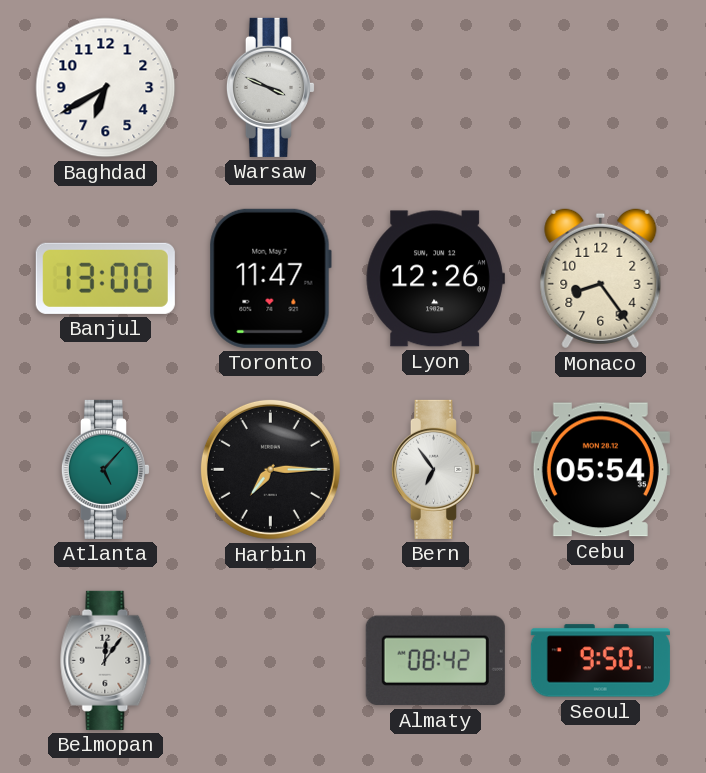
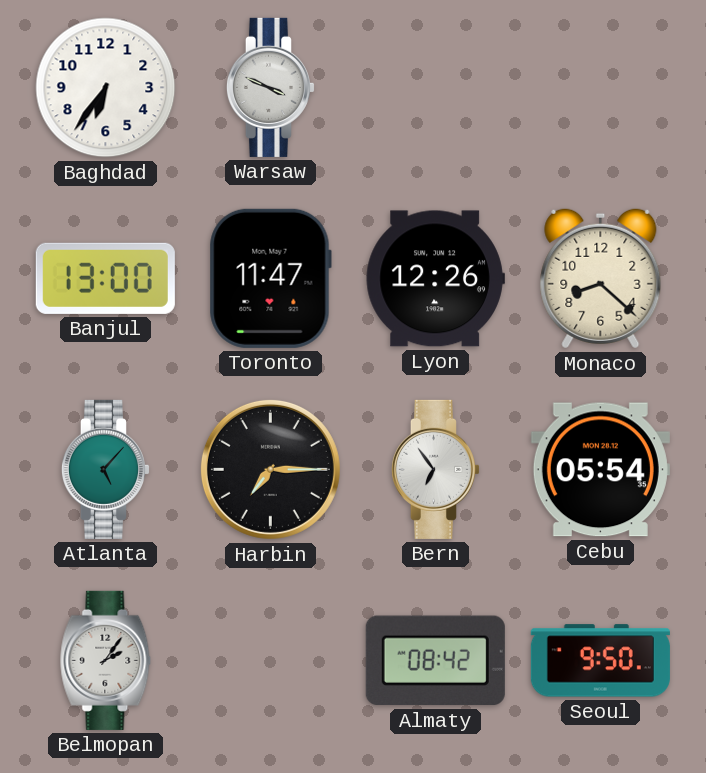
Baghdad: 6:40 -> 6:36
Monaco: 8:24 -> 8:22
Belmopan: 12:06 -> 2:06
